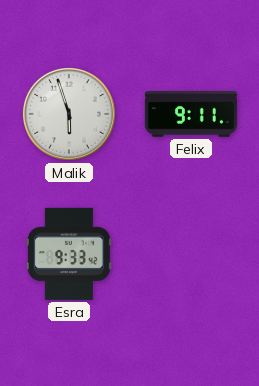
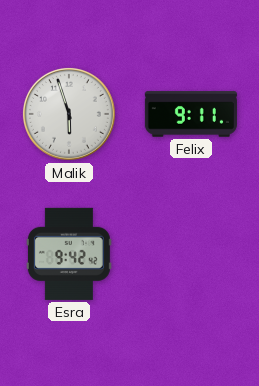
Esra: 9:33 -> 9:42
